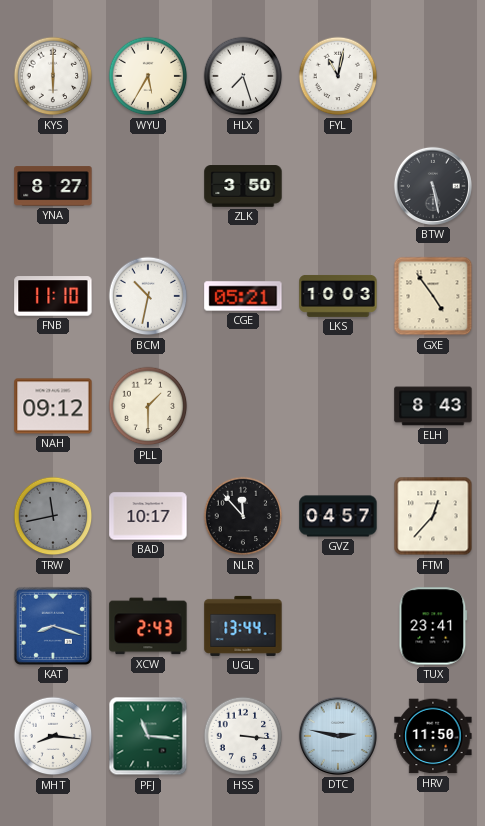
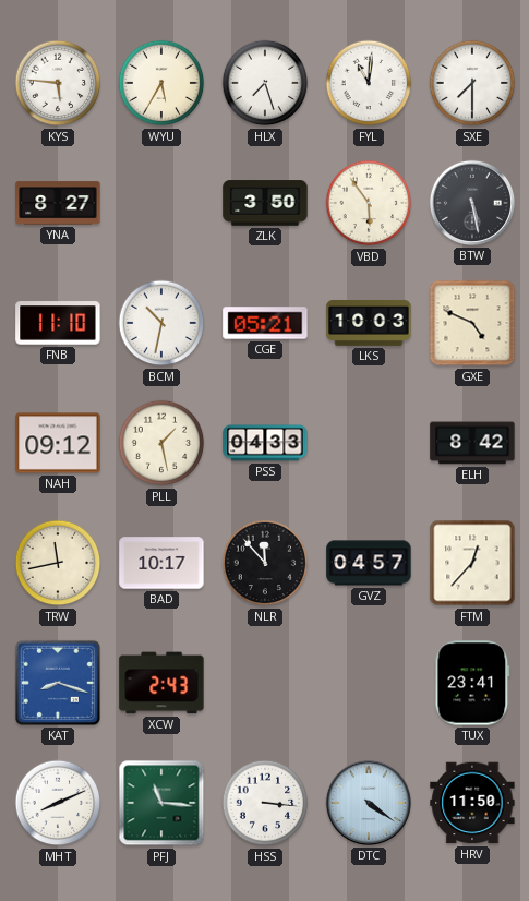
KYS: 6:00 -> 5:46
FYL: 11:02 -> 11:01
SXE: none -> 7:30
VBD: none -> 5:54
GXE: 4:54 -> 4:49
PLL: 1:30 -> 1:28
PSS: none -> 04:33
ELH: 8:43 -> 8:42
TRW dial: grey -> cream
UGL: 13:44 -> none
MHT: 8:16 -> 8:11
DTC: 2:47 -> 4:21
